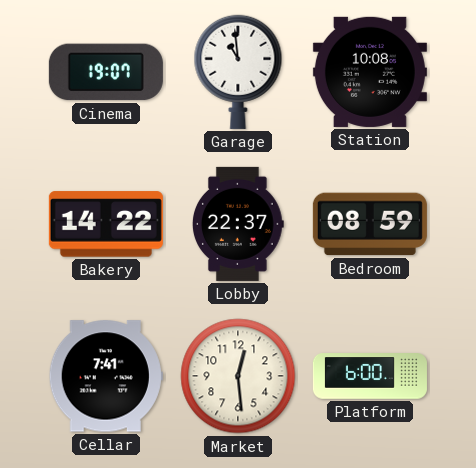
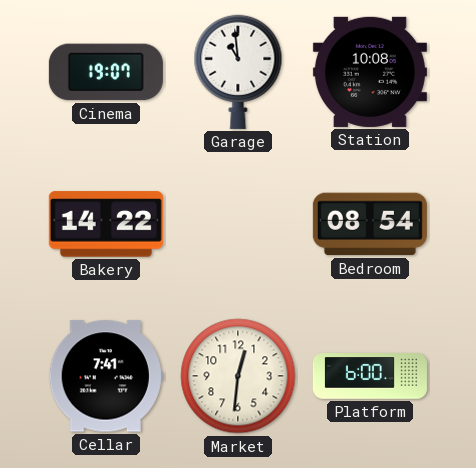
Lobby: 22:37 -> none
Bedroom: 08:59 -> 08:54
Market: 12:29 -> 12:31
